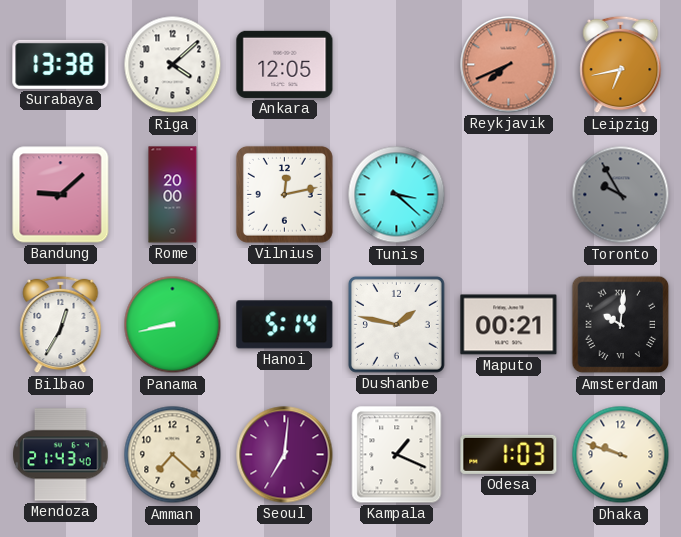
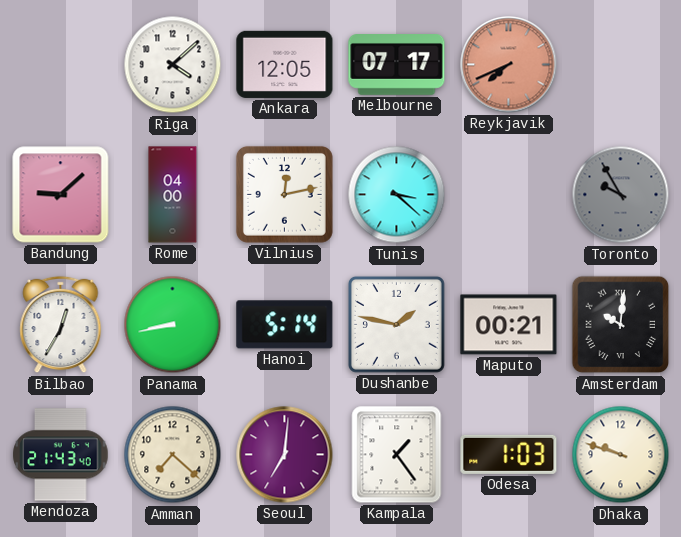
Surabaya: 13:38 -> none
Melbourne: none -> 07:17
Leipzig: 6:43 -> none
Rome: 20:00 -> 04:00
Kampala: 1:19 -> 1:24
